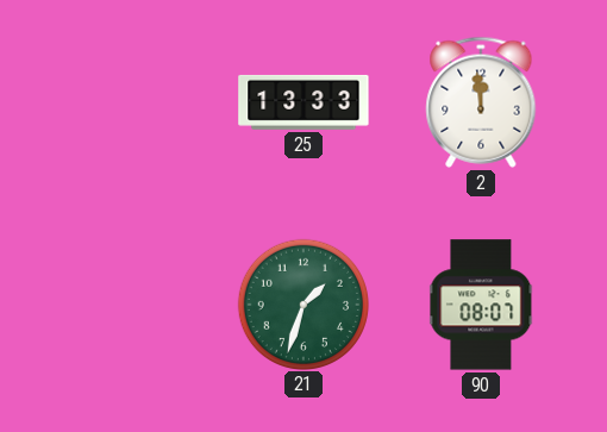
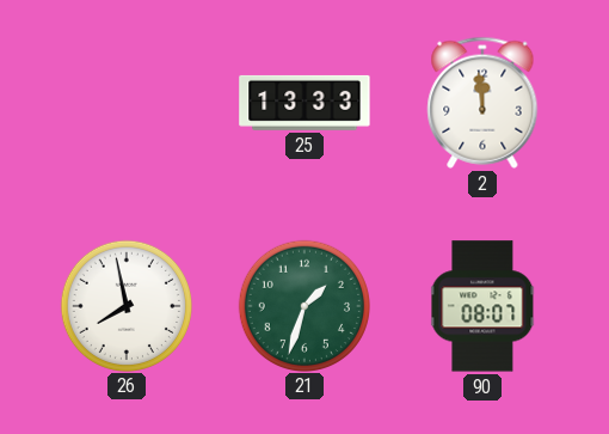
26: none -> 7:58
